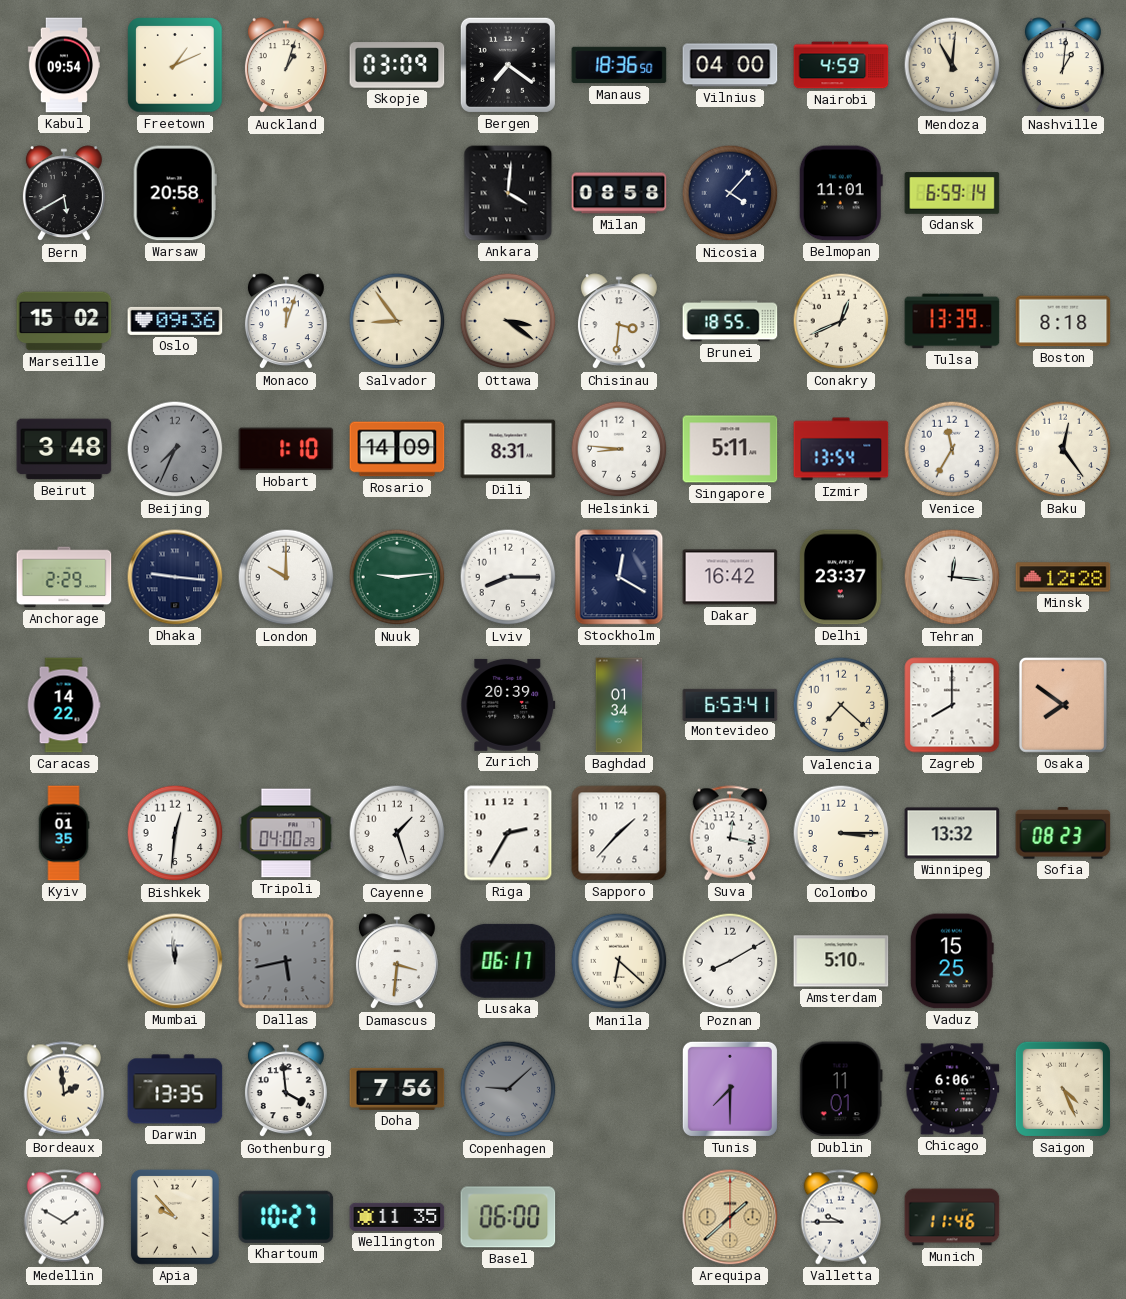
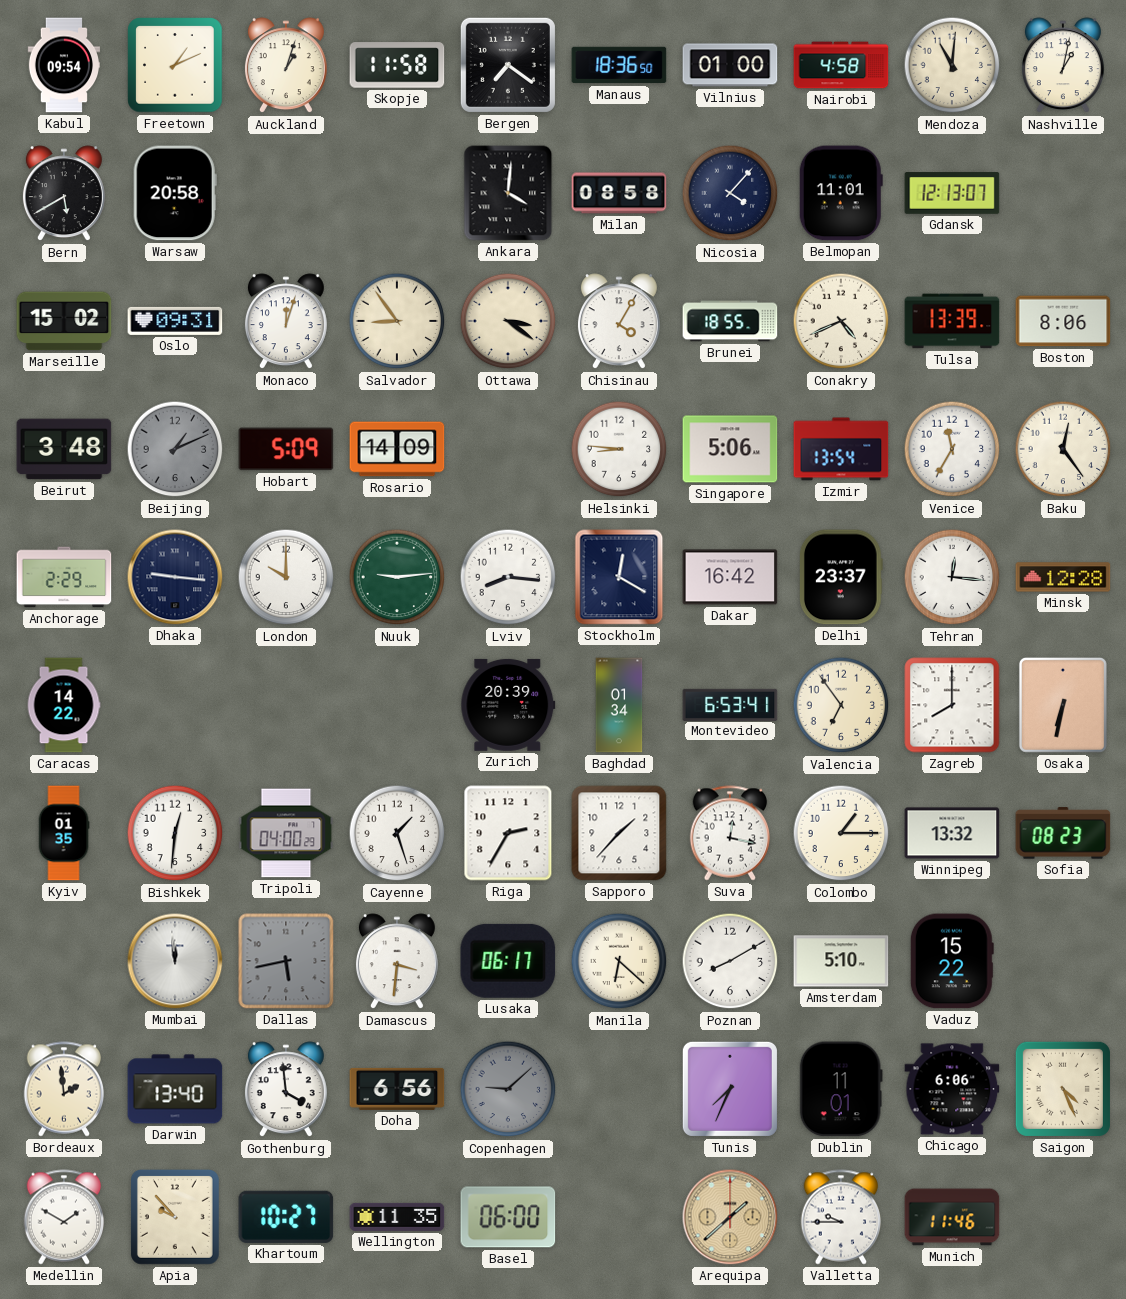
Skopje: 03:09 -> 11:58
Vilnius: 04:00 -> 01:00
Nairobi: 4:59 -> 4:58
Nashville: 1:01 -> 1:02
Gdansk: 6:59 -> 12:13
Oslo: 09:36 -> 09:31
Chisinau: 3:31 -> 4:05
Conakry: 12:41 -> 4:41
Boston: 8:18 -> 8:06
Beijing: 7:34 -> 1:11
Hobart: 1:10 -> 5:09
Dili: 8:31 -> none
Singapore: 5:11 -> 5:06
Lviv: 8:15 -> 8:16
Valencia: 7:22 -> 6:54
Osaka: 7:51 -> 6:32
Colombo: 3:15 -> 1:15
Vaduz: 15:25 -> 15:22
Darwin: 13:35 -> 13:40
Doha: 7:56 -> 6:56
Tunis: 7:30 -> 7:34
